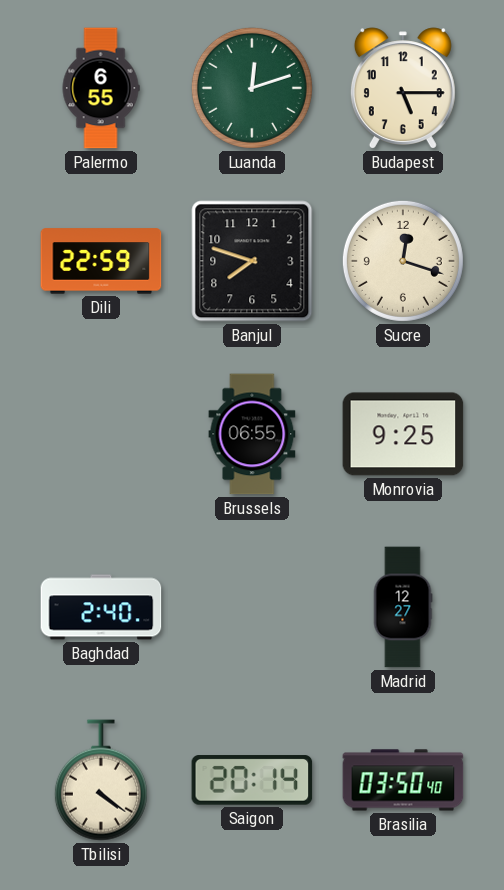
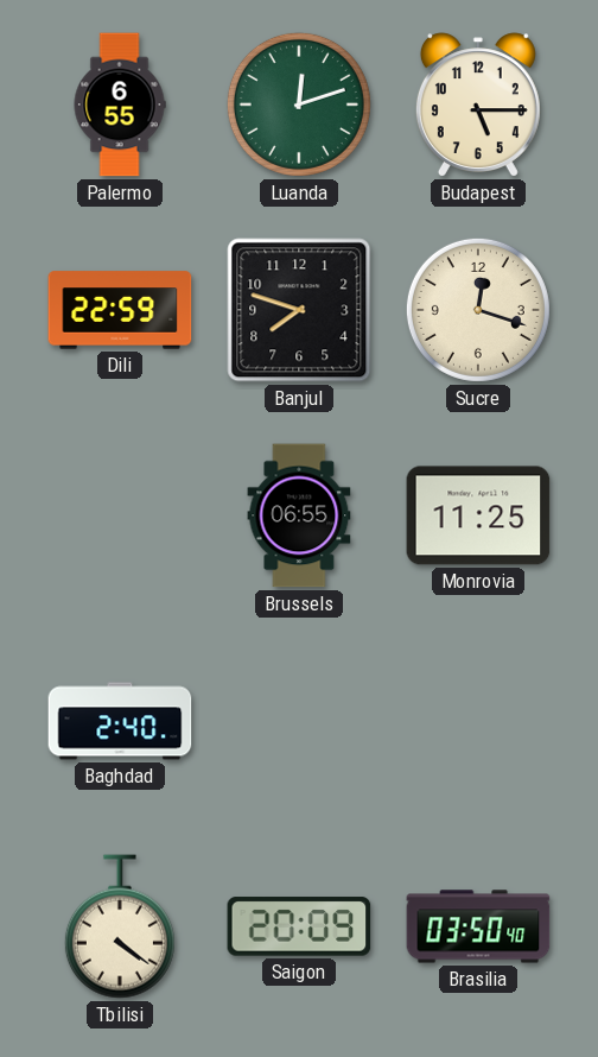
Monrovia: 9:25 -> 11:25
Madrid: 12:27 -> none
Saigon: 20:14 -> 20:09
